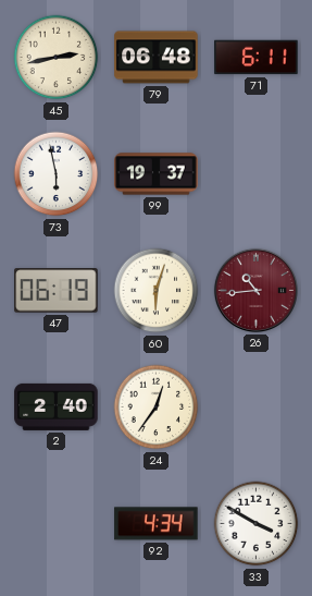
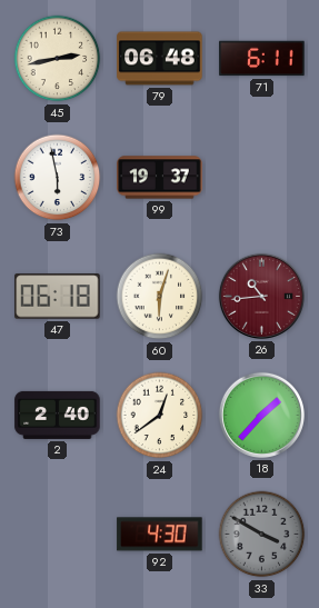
47: 06:19 -> 06:18
24: 12:36 -> 12:39
18: none -> 1:37
92: 4:34 -> 4:30
33 dial: white -> grey
